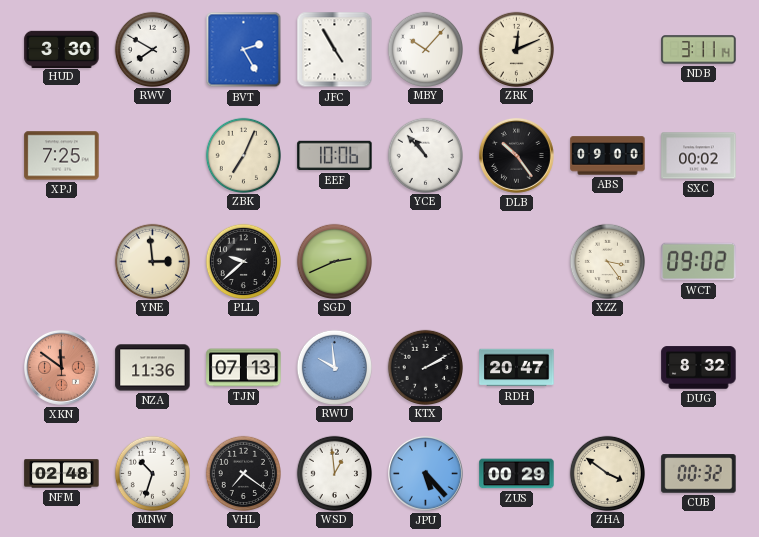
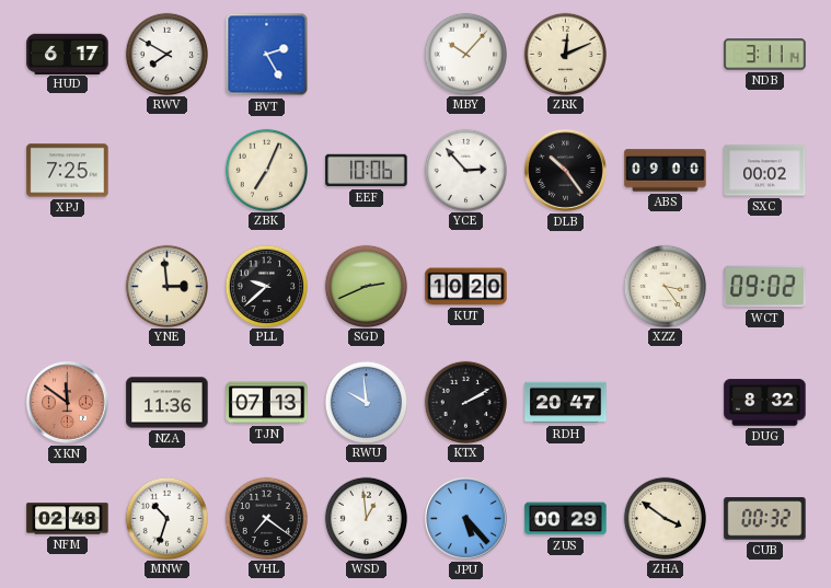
HUD: 3:30 -> 6:17
JFC: 4:55 -> none
YCE: 10:53 -> 2:53
KUT: none -> 10:20
